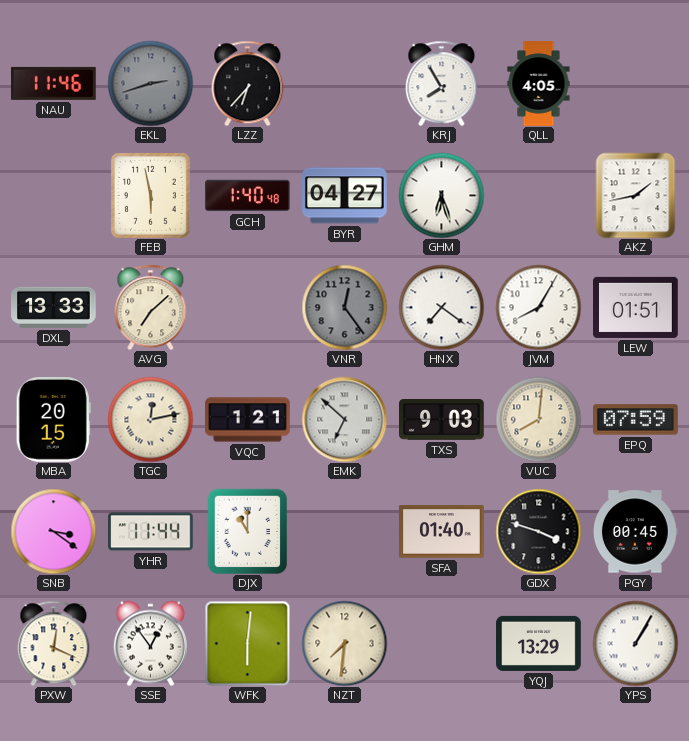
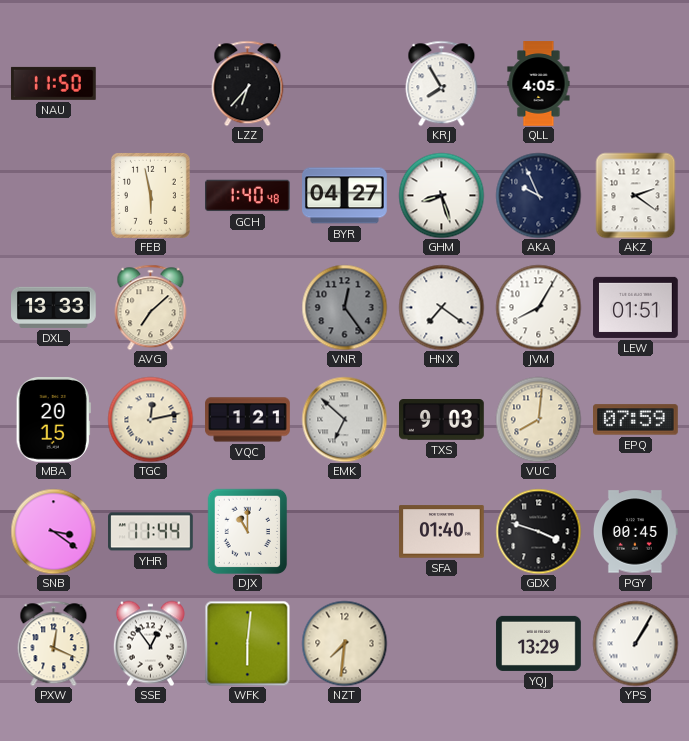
NAU: 11:46 -> 11:50
EKL: 2:42 -> none
GHM: 6:27 -> 8:27
AKA: none -> 9:56
AKZ: 1:43 -> 2:21
